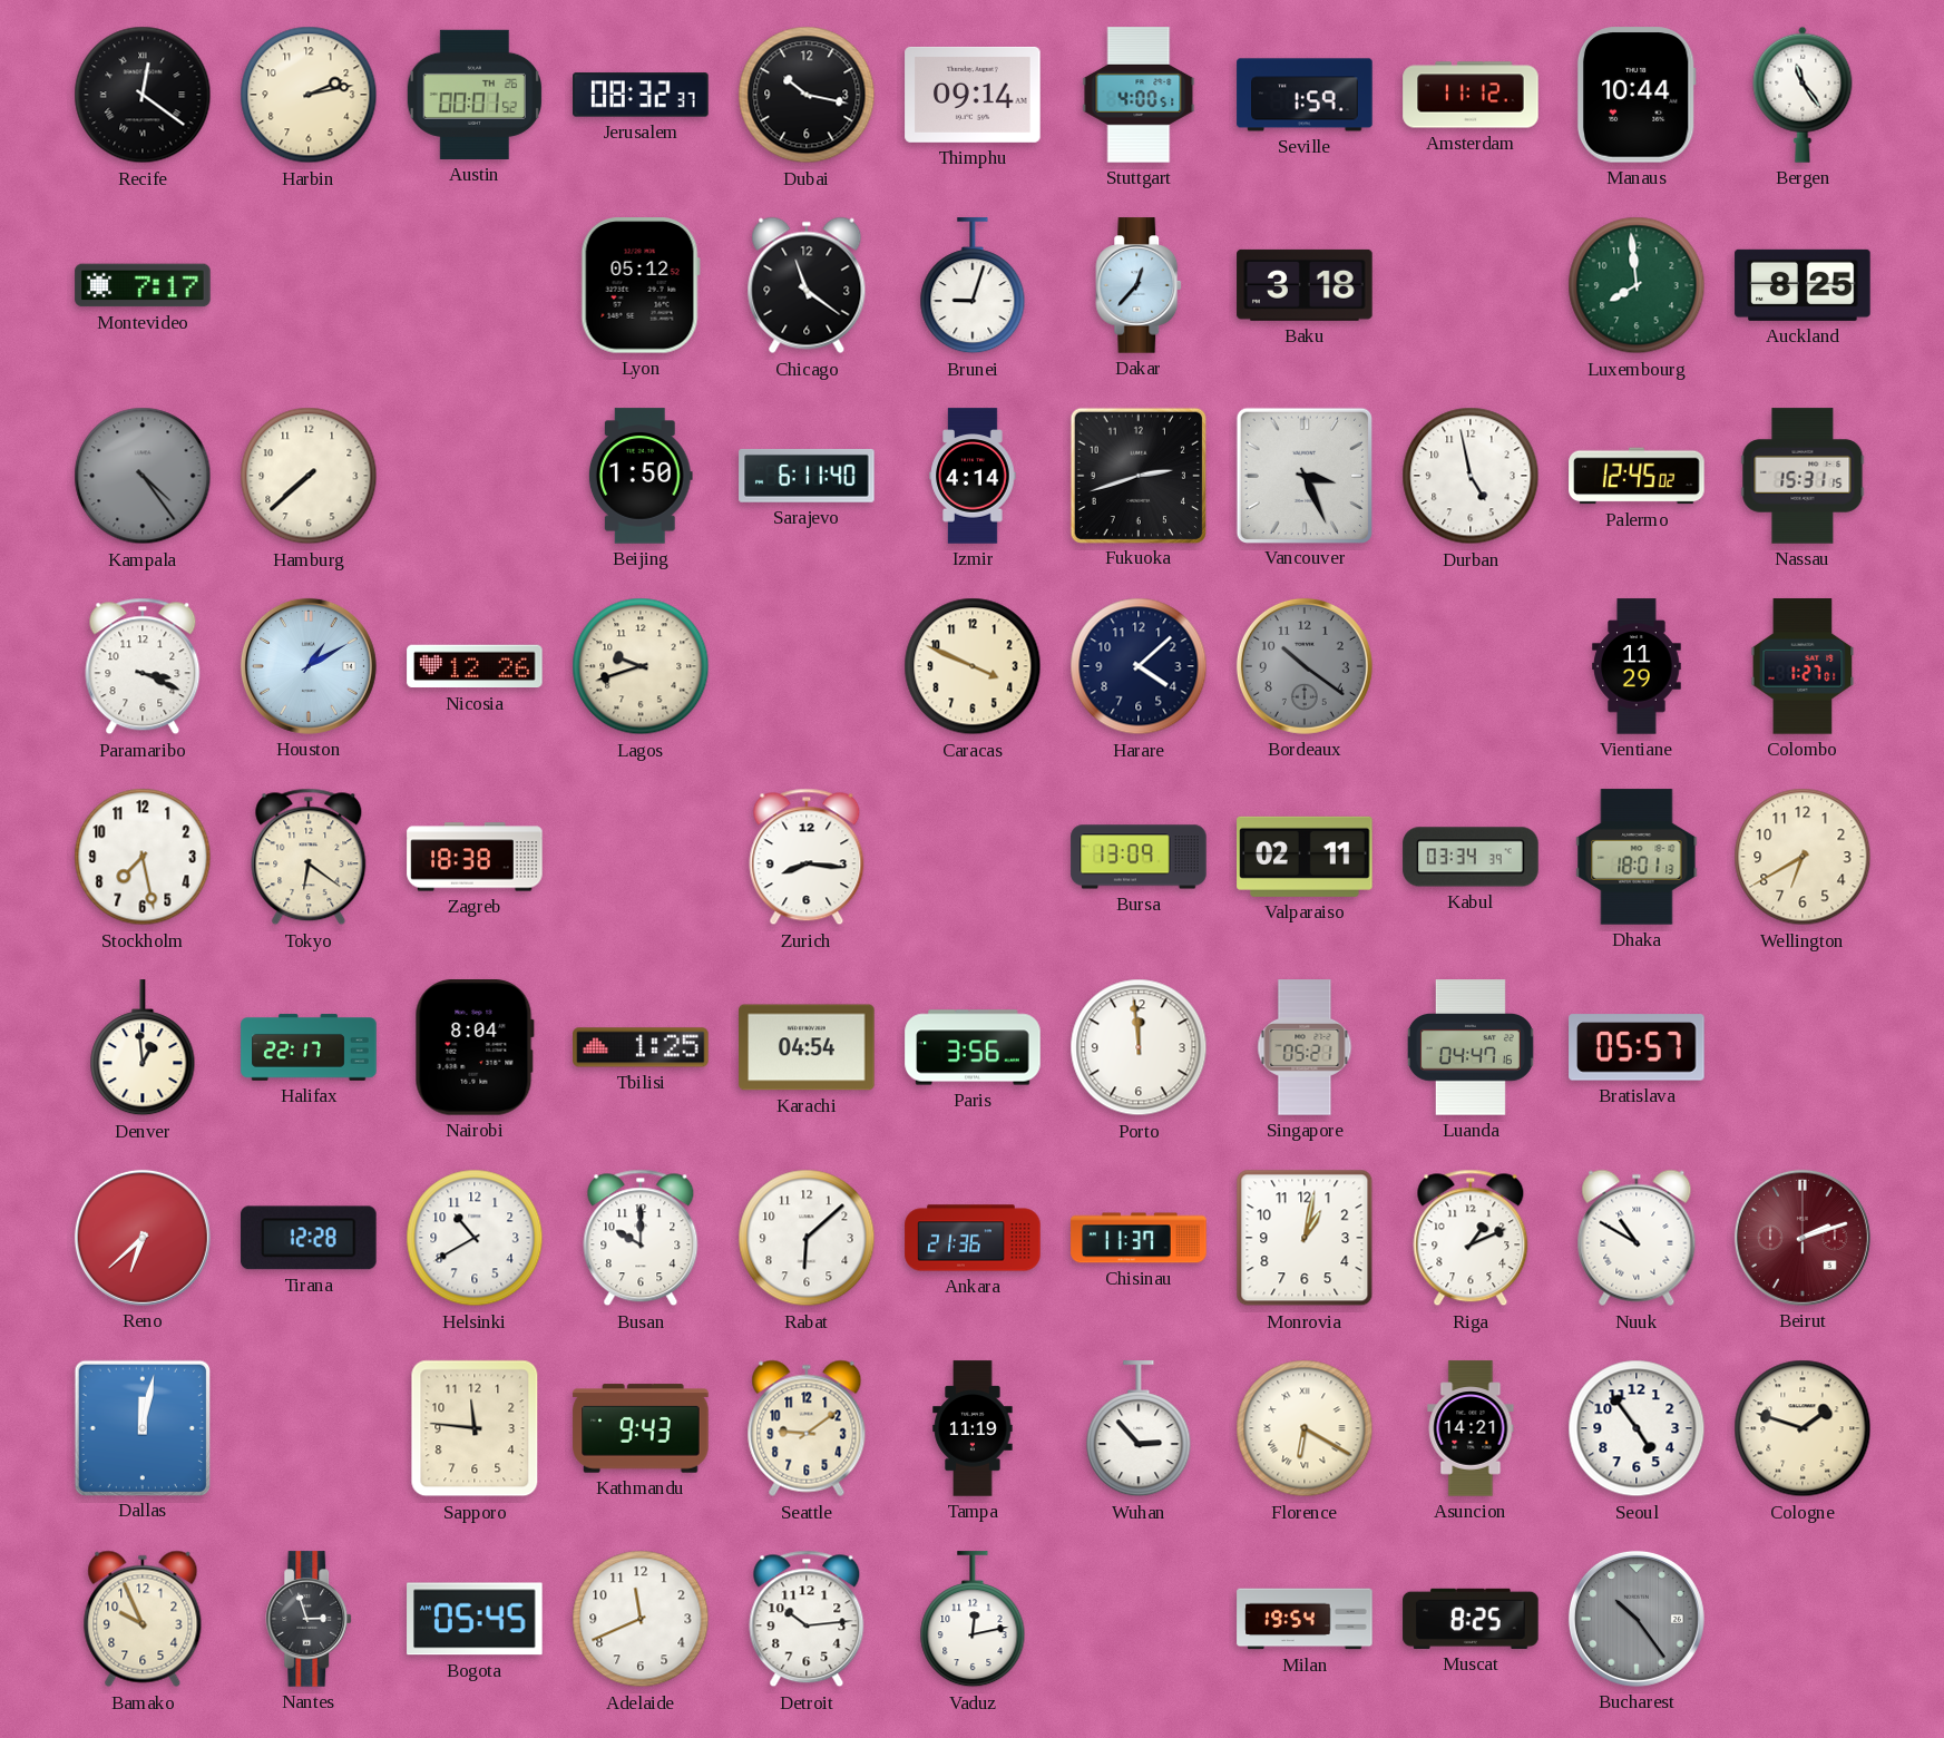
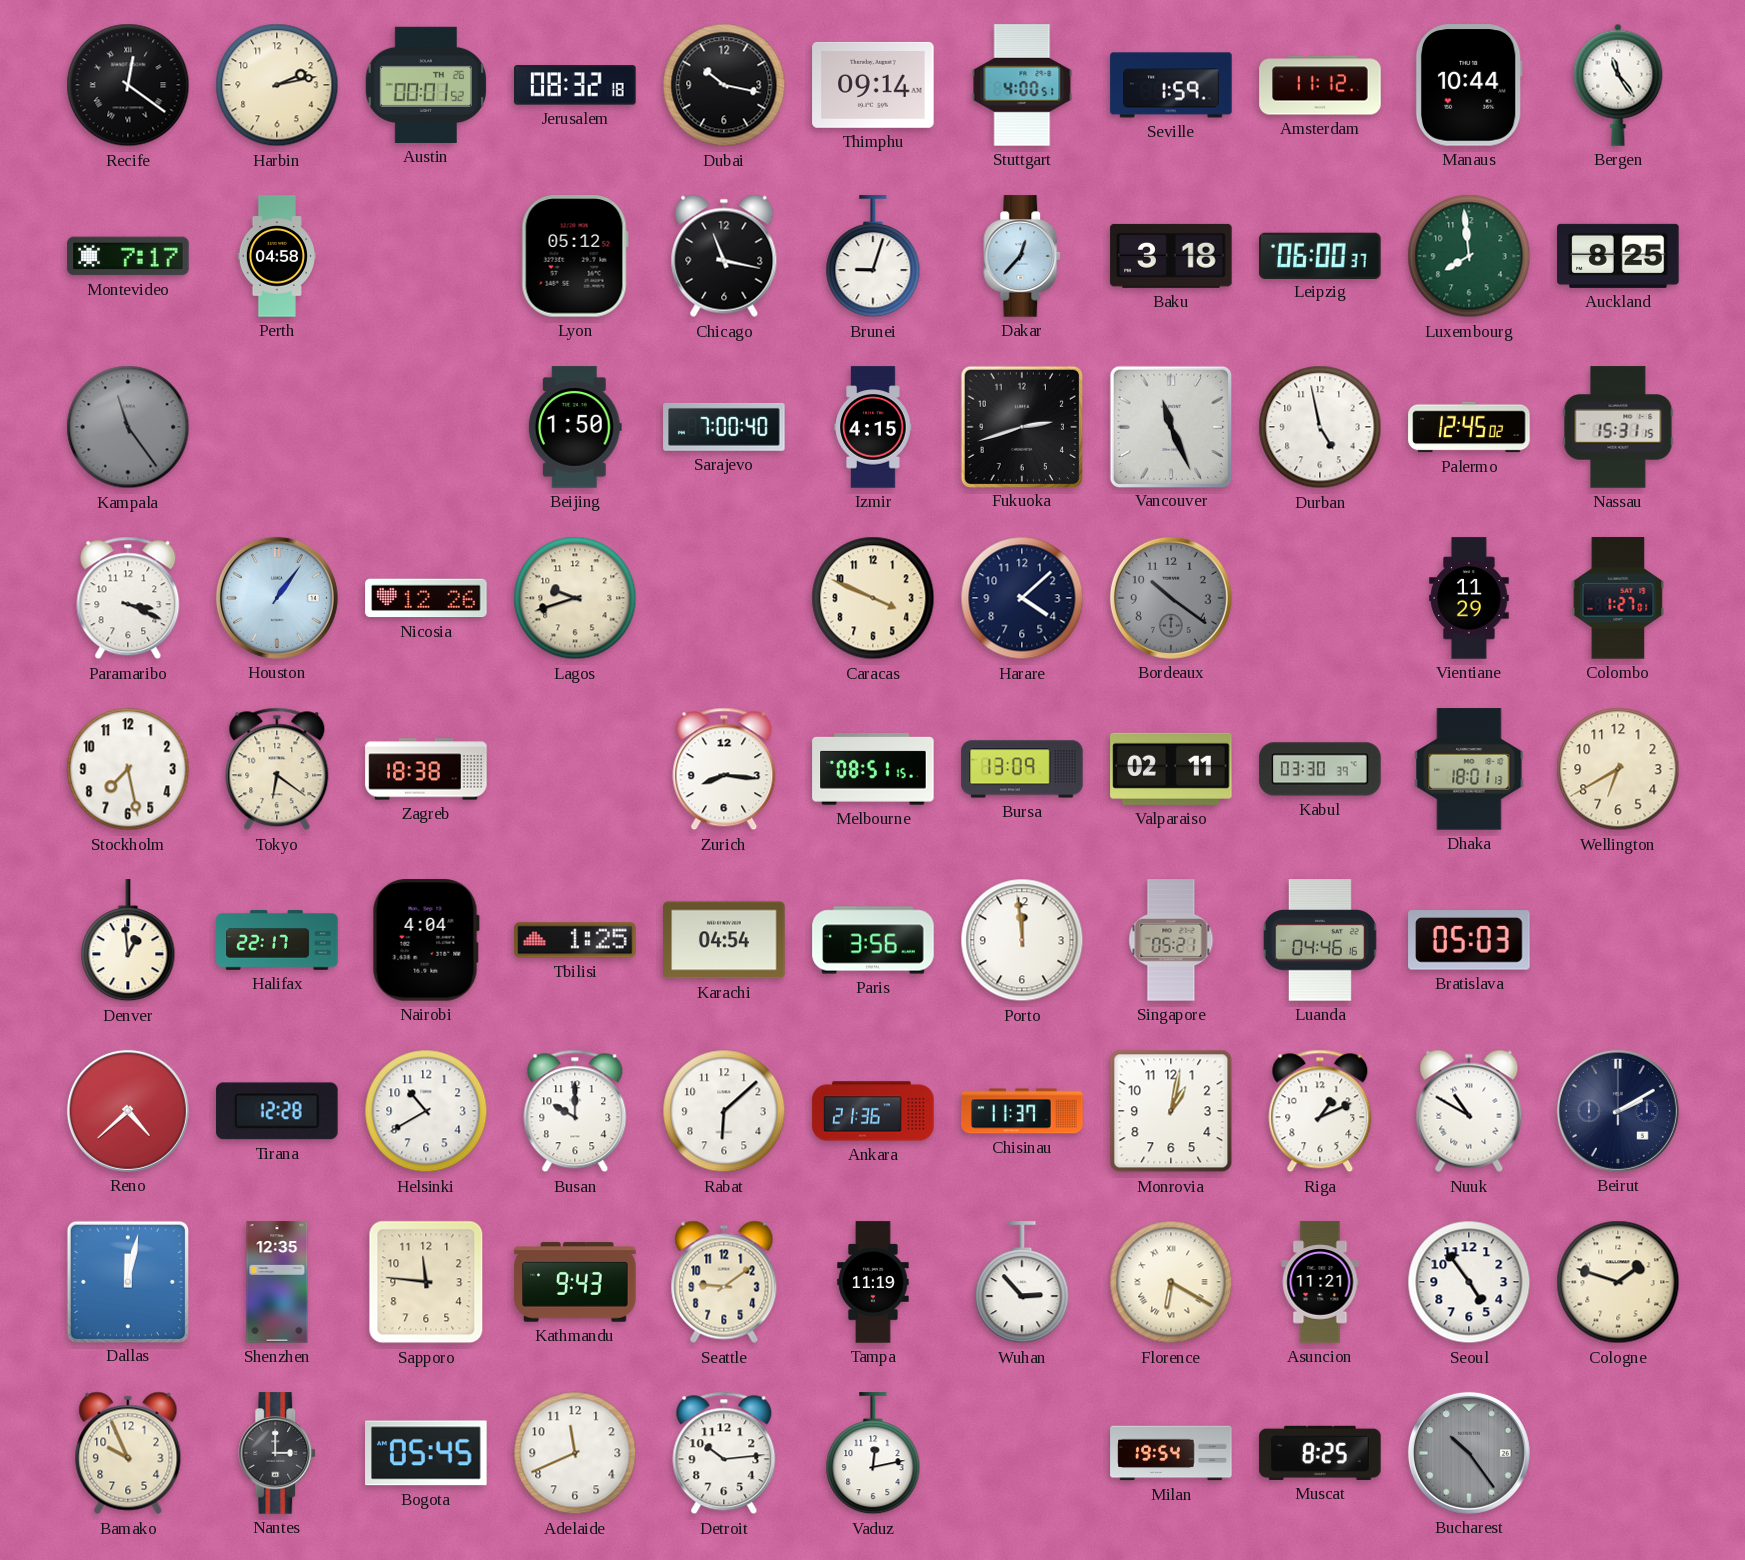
Jerusalem: 08:32:37 -> 08:32:18
Perth: none -> 04:58
Chicago: 11:21 -> 11:17
Leipzig: none -> 06:00
Kampala: 4:24 -> 11:24
Hamburg: 7:38 -> none
Sarajevo: 6:11 -> 7:00
Izmir: 4:14 -> 4:15
Vancouver: 3:26 -> 11:26
Houston: 1:10 -> 1:06
Melbourne: none -> 08:51
Kabul: 03:34 -> 03:30
Nairobi: 8:04 -> 4:04
Luanda: 04:47 -> 04:46
Bratislava: 05:57 -> 05:03
Reno: 6:38 -> 4:38
Beirut: 2:12 -> 2:10
Beirut dial: burgundy -> navy
Shenzhen: none -> 12:35
Asuncion: 14:21 -> 11:21
Nantes: 2:57 -> 3:00
